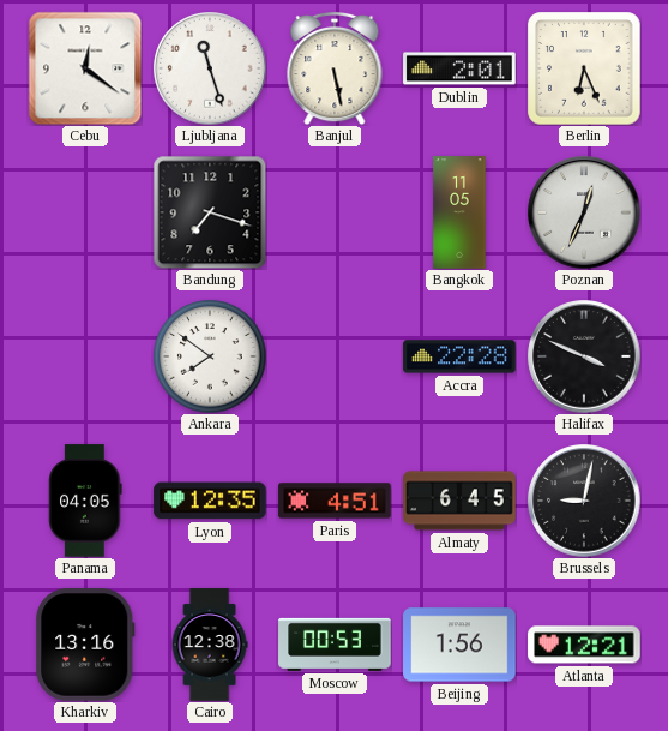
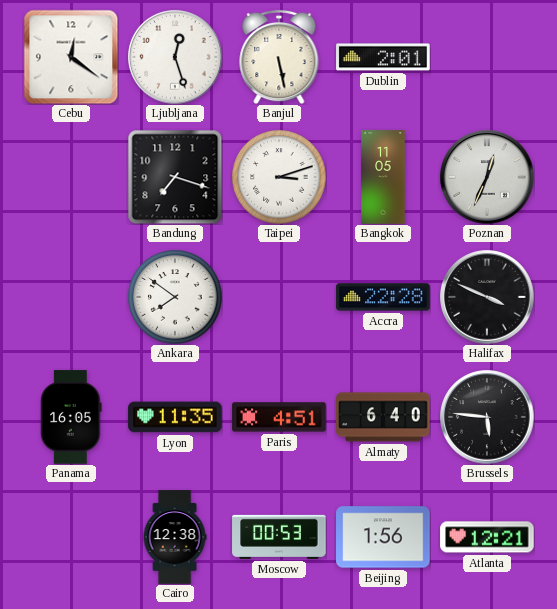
Ljubljana: 11:27 -> 12:27
Berlin: 6:26 -> none
Taipei: none -> 3:12
Panama: 04:05 -> 16:05
Lyon: 12:35 -> 11:35
Almaty: 6:45 -> 6:40
Brussels: 9:02 -> 5:46
Kharkiv: 13:16 -> none
